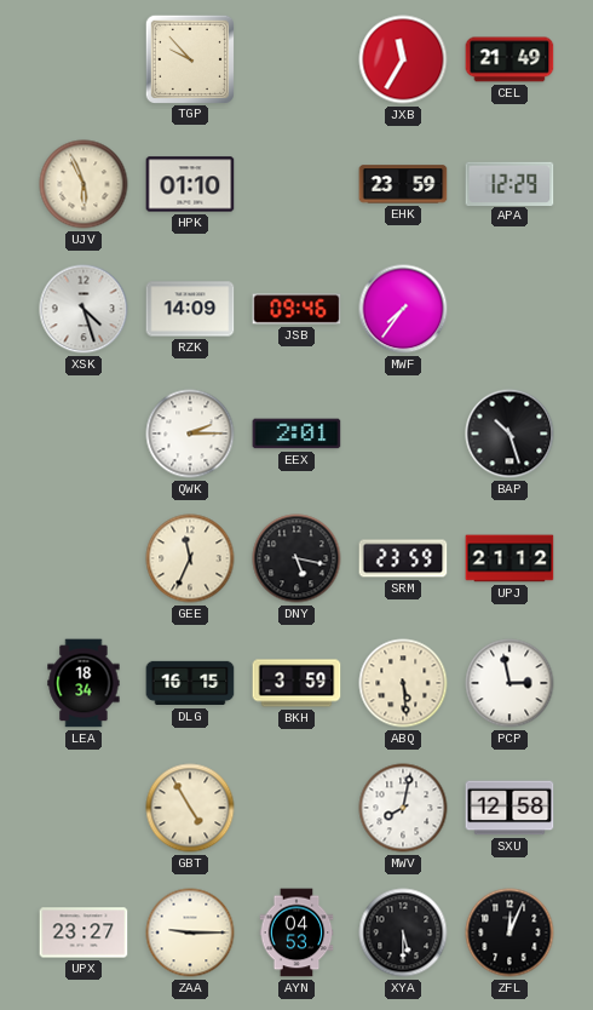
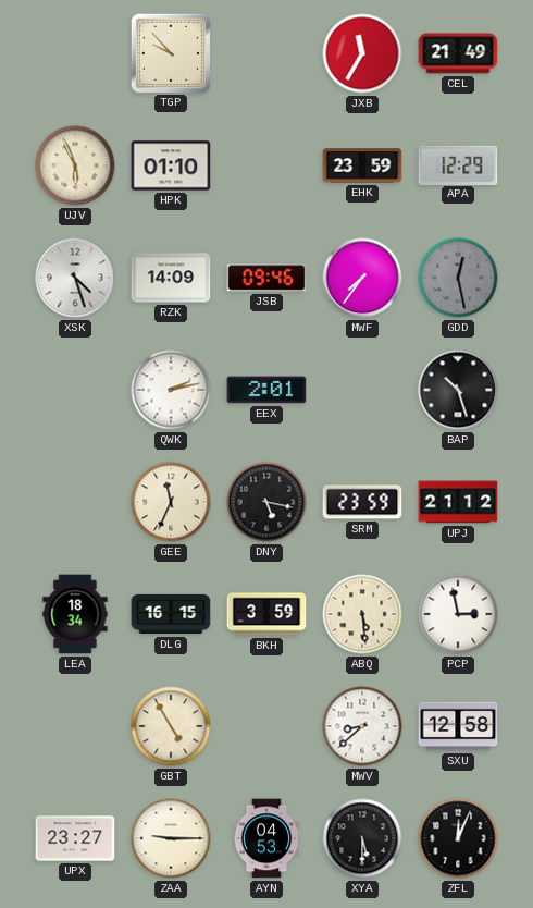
GDD: none -> 12:28
QWK: 2:15 -> 2:13
MWV: 8:02 -> 8:38
